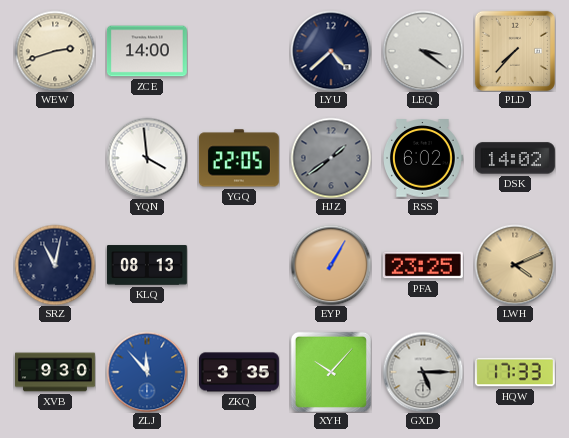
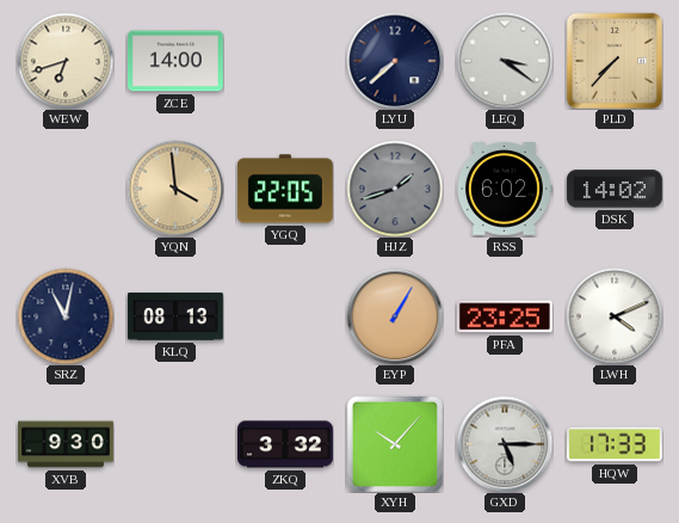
WEW: 2:42 -> 6:42
LYU: 4:38 -> 7:38
YQN dial: white -> champagne
HJZ: 1:39 -> 1:42
LWH dial: champagne -> white
ZLJ: 11:53 -> none
ZKQ: 3:35 -> 3:32
